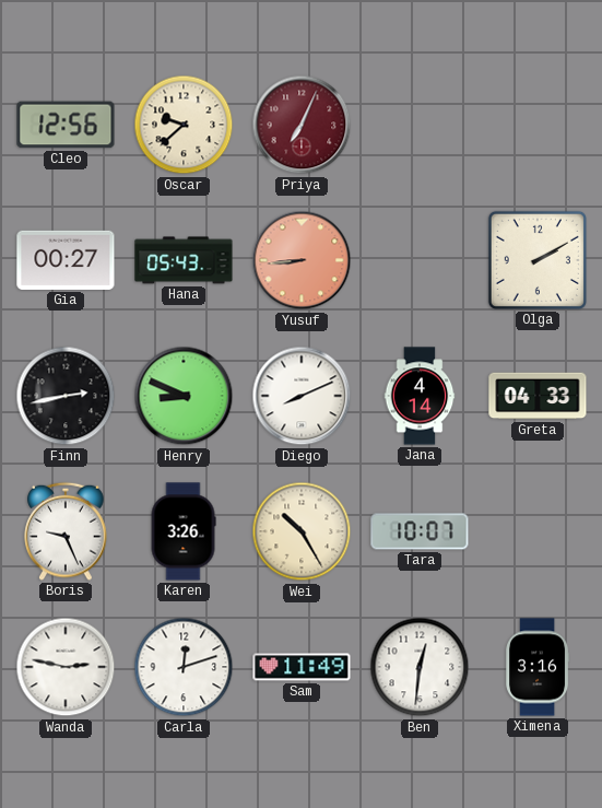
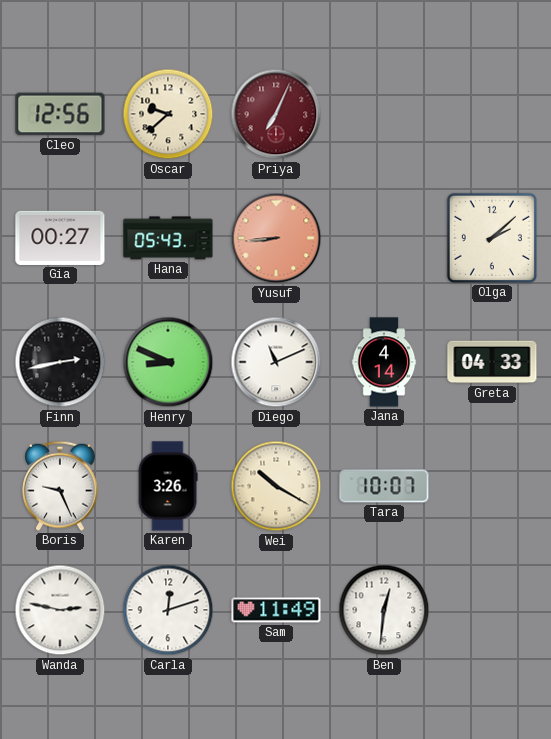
Olga: 2:10 -> 2:08
Diego: 8:11 -> 11:11
Wei: 10:25 -> 10:20
Ximena: 3:16 -> none
